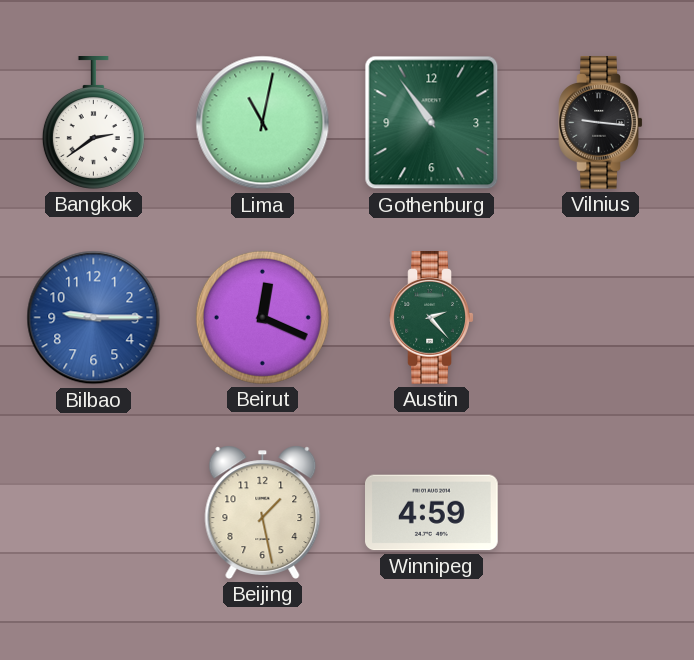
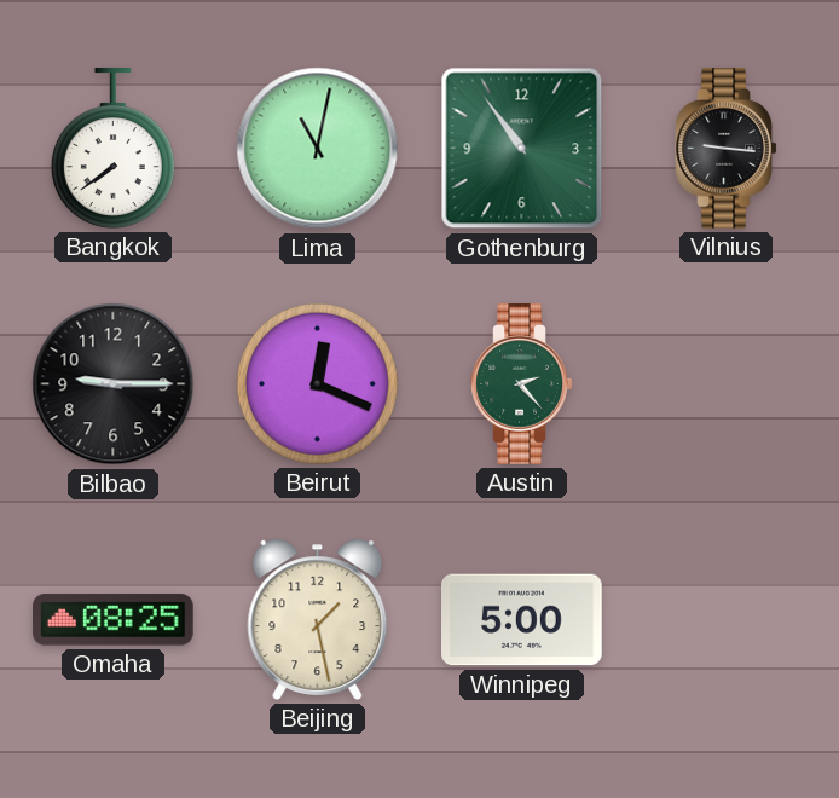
Bangkok: 2:39 -> 7:39
Bilbao dial: blue -> black
Omaha: none -> 08:25
Winnipeg: 4:59 -> 5:00
